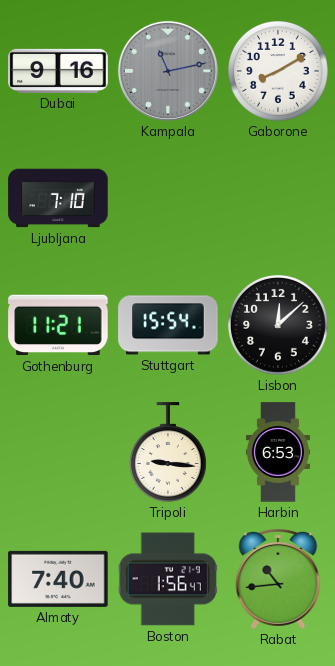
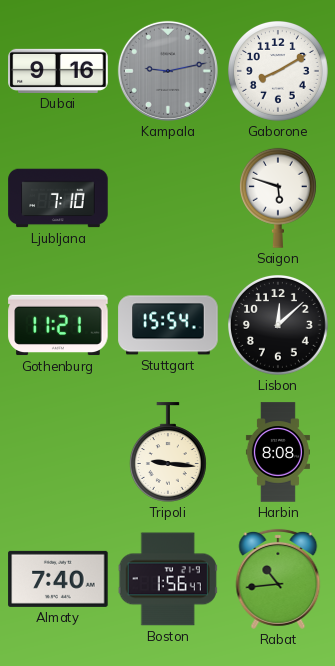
Kampala: 11:13 -> 9:13
Saigon: none -> 5:48
Harbin: 6:53 -> 8:08
